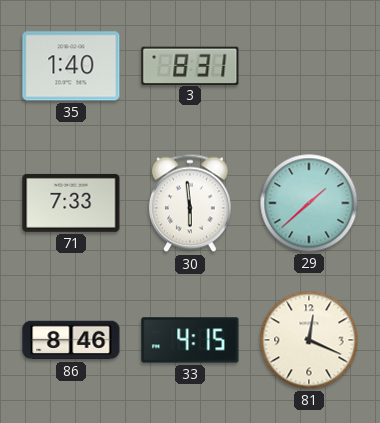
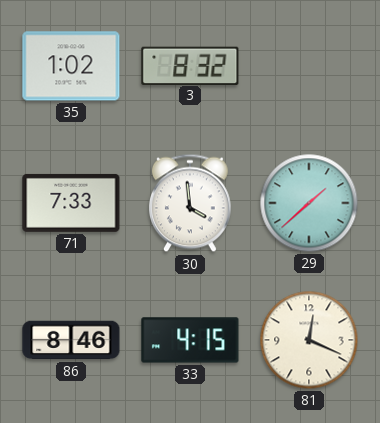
35: 1:40 -> 1:02
3: 8:31 -> 8:32
30: 5:59 -> 3:59
